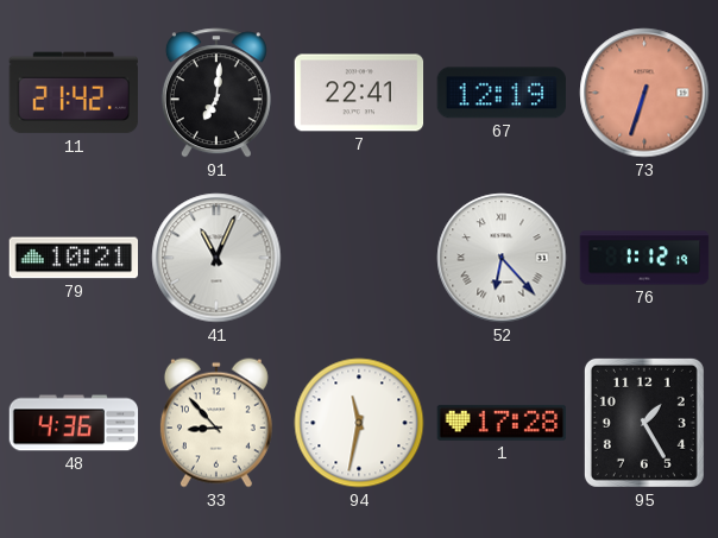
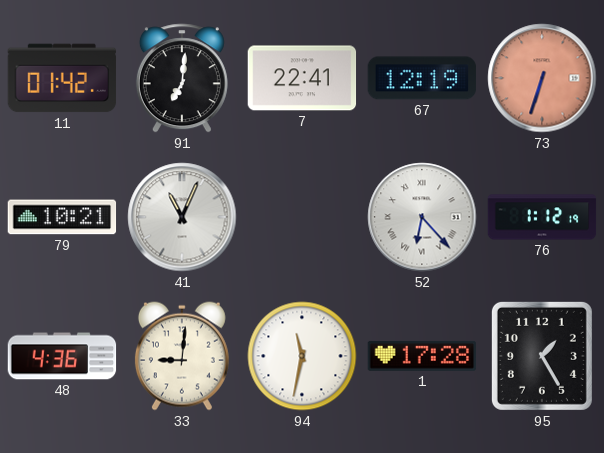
11: 21:42 -> 01:42
33: 8:53 -> 9:01
